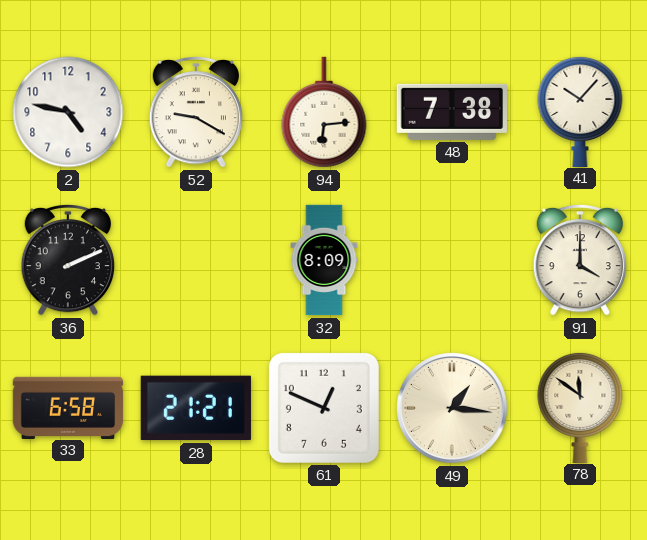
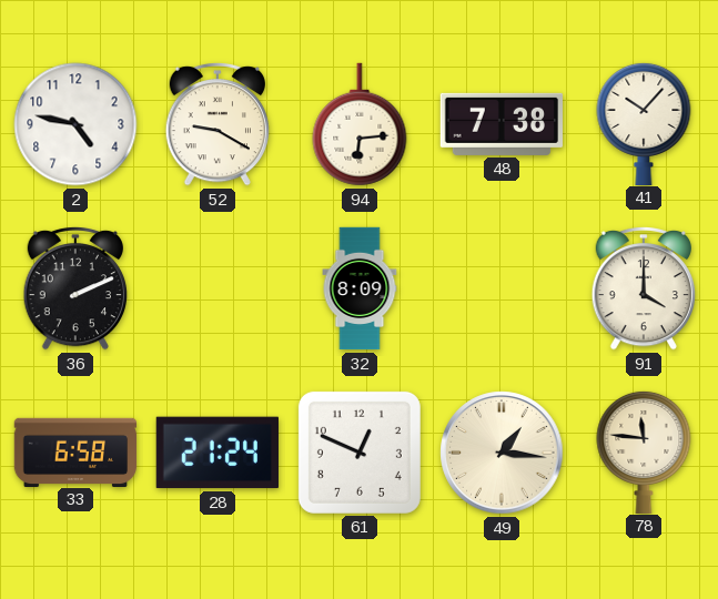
28: 21:21 -> 21:24
78: 11:51 -> 11:46
